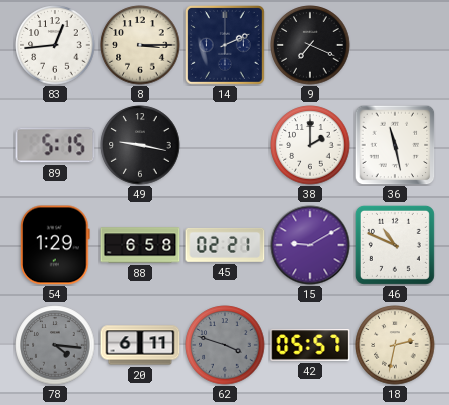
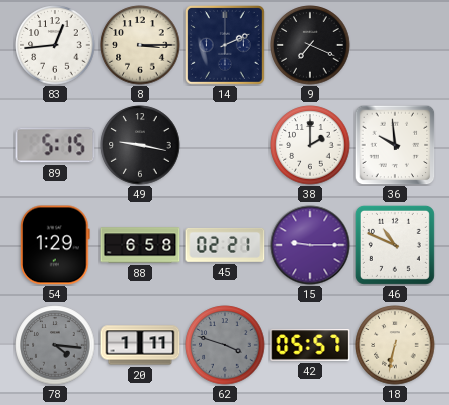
36: 11:28 -> 9:59
15: 9:10 -> 9:15
20: 6:11 -> 1:11
18: 2:32 -> 6:32
